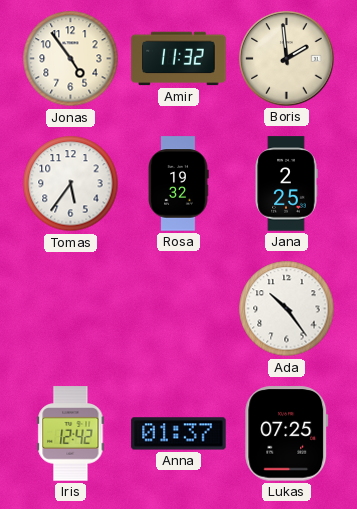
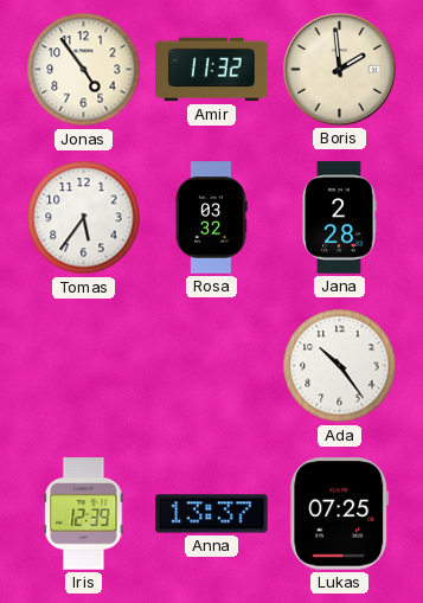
Rosa: 19:32 -> 03:32
Jana: 2:25 -> 2:28
Iris: 12:42 -> 12:39
Anna: 01:37 -> 13:37
